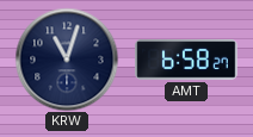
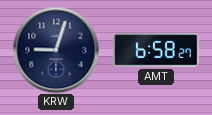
KRW: 11:03 -> 9:03
